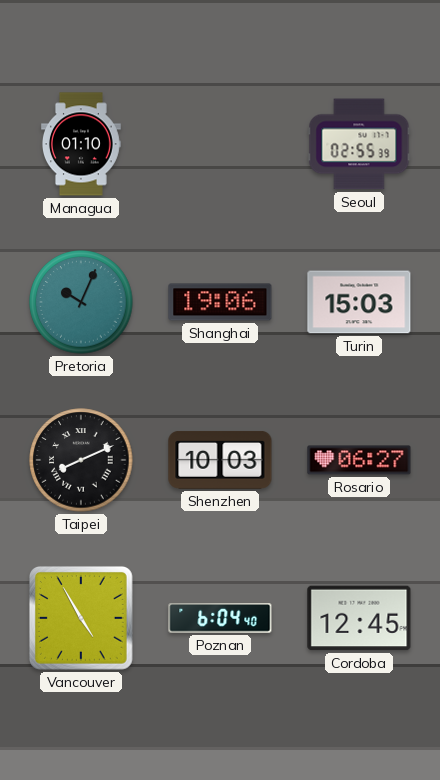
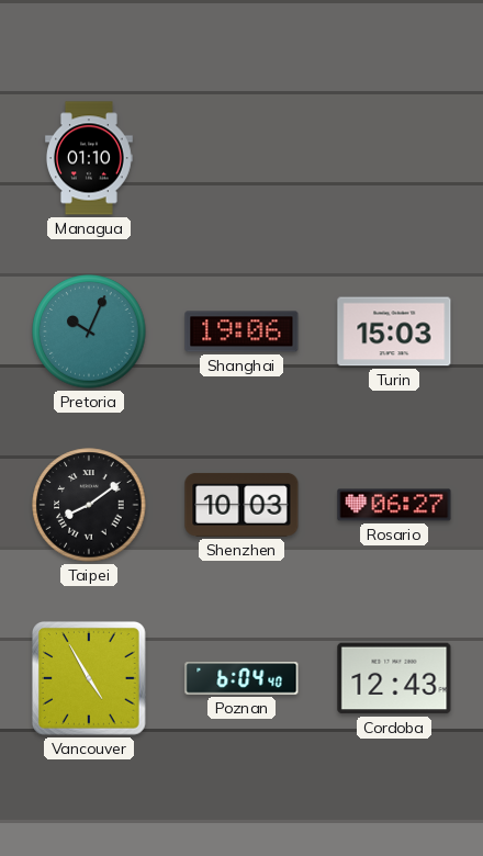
Seoul: 02:55 -> none
Taipei: 8:11 -> 8:09
Cordoba: 12:45 -> 12:43
